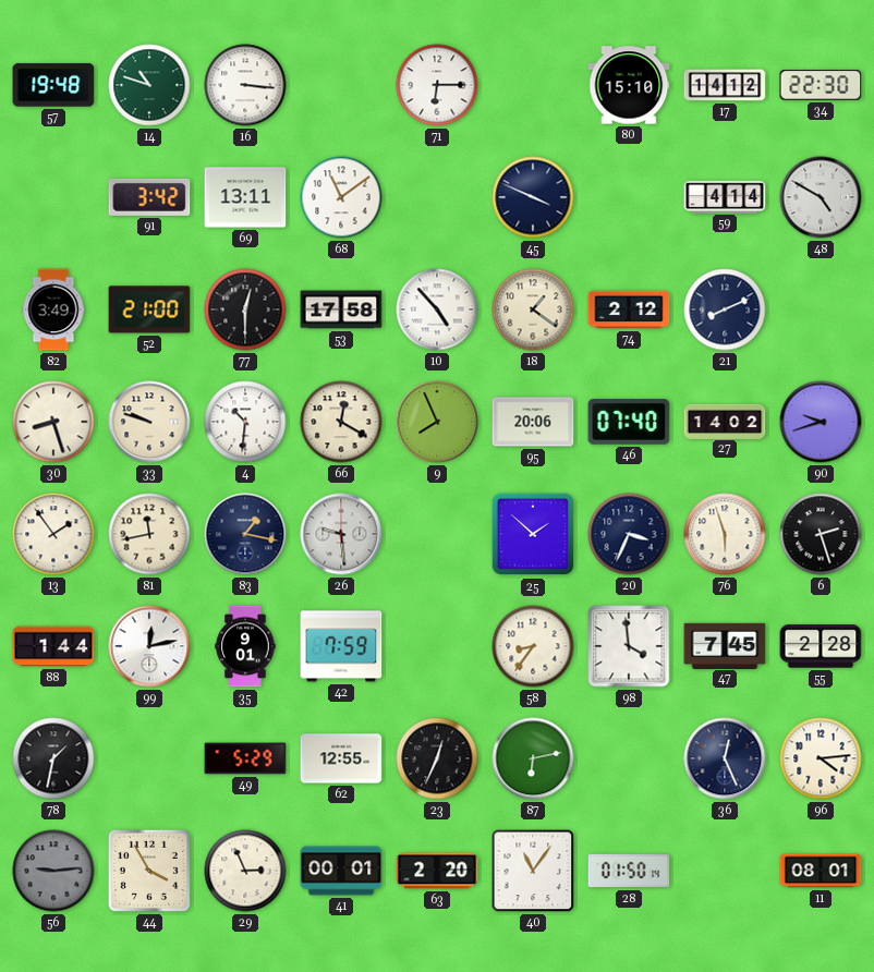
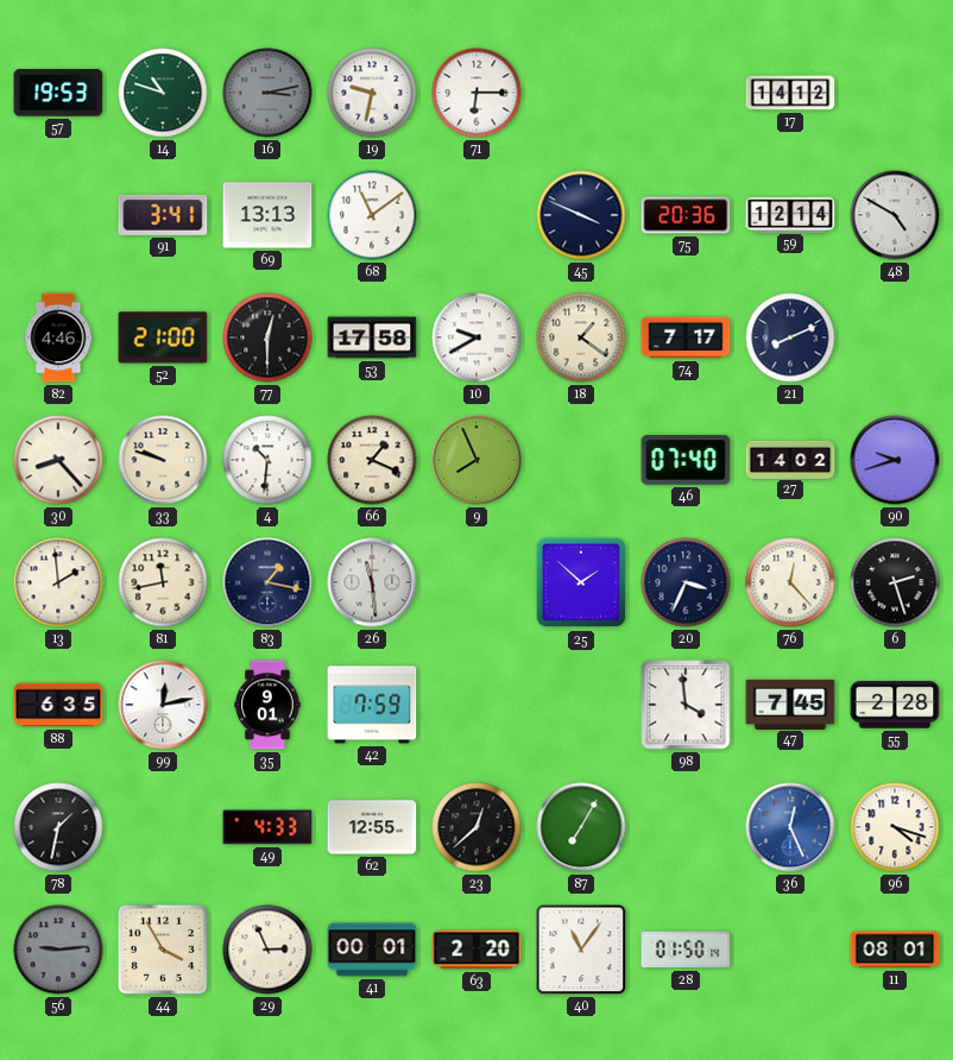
57: 19:48 -> 19:53
16: 3:16 -> 3:13
16 dial: white -> grey
19: none -> 9:32
80: 15:10 -> none
34: 22:30 -> none
91: 3:42 -> 3:41
69: 13:11 -> 13:13
75: none -> 20:36
59: 4:14 -> 12:14
82: 3:49 -> 4:46
10: 4:53 -> 9:40
74: 2:12 -> 7:17
30: 8:27 -> 8:23
66: 12:20 -> 1:19
95: 20:06 -> none
13: 1:54 -> 1:59
26: 9:29 -> 11:29
76: 5:57 -> 12:23
88: 1:44 -> 6:35
58: 8:36 -> none
49: 5:29 -> 4:33
23: 12:34 -> 12:38
87: 6:13 -> 7:05
36 dial: navy -> blue
96: 4:14 -> 4:18
